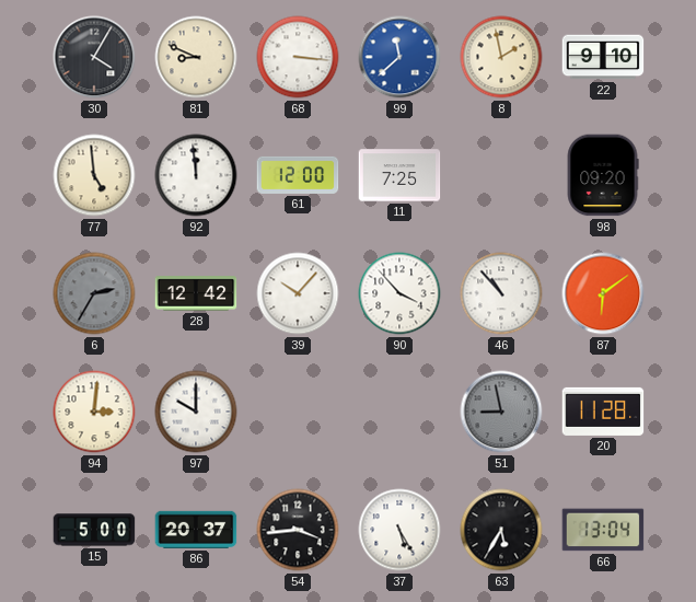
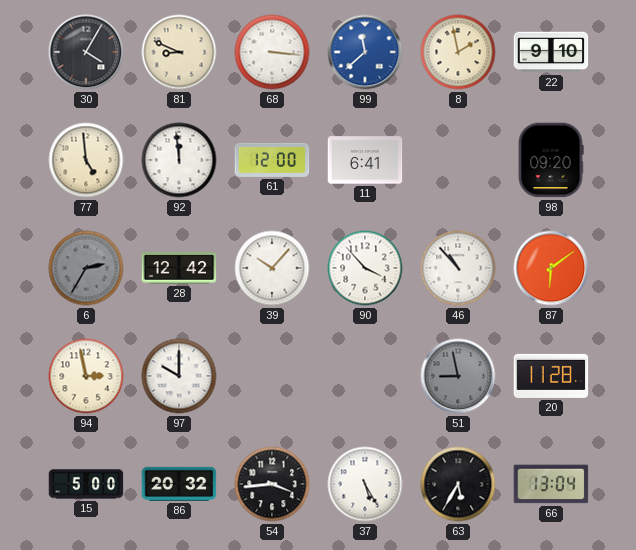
11: 7:25 -> 6:41
94: 3:01 -> 2:58
86: 20:37 -> 20:32
